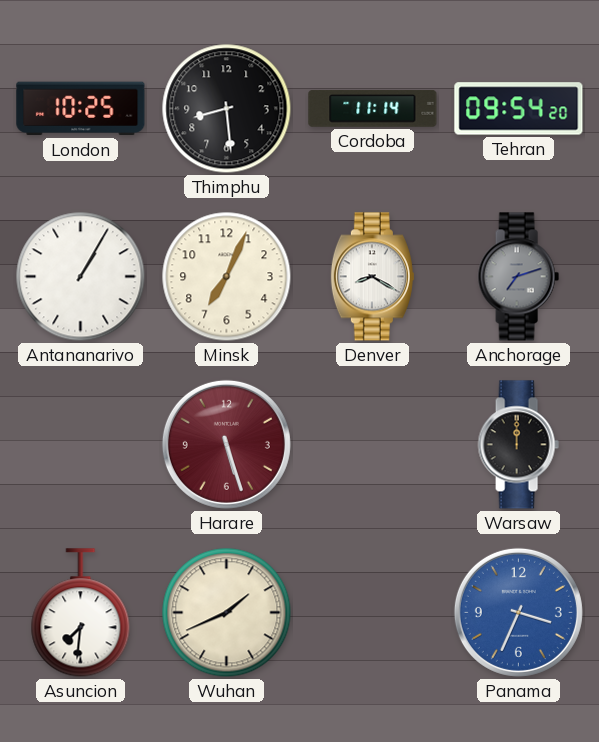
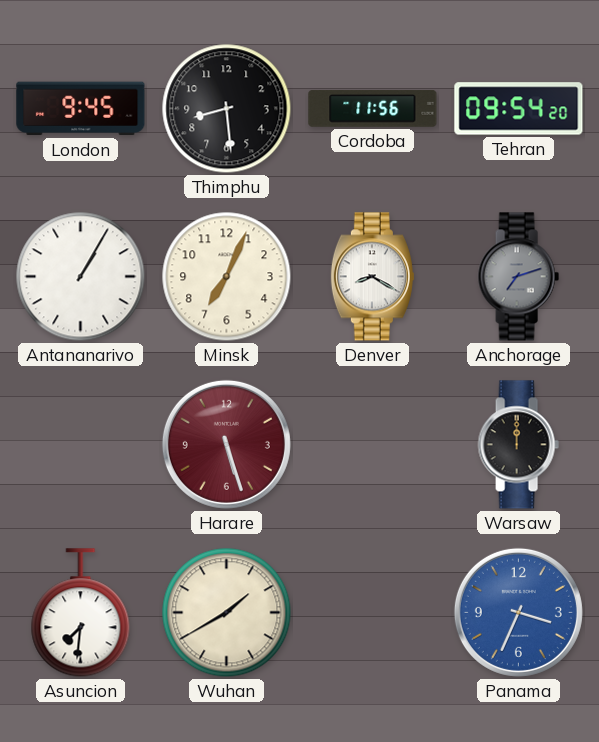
London: 10:25 -> 9:45
Cordoba: 11:14 -> 11:56
Wuhan: 1:41 -> 1:40
